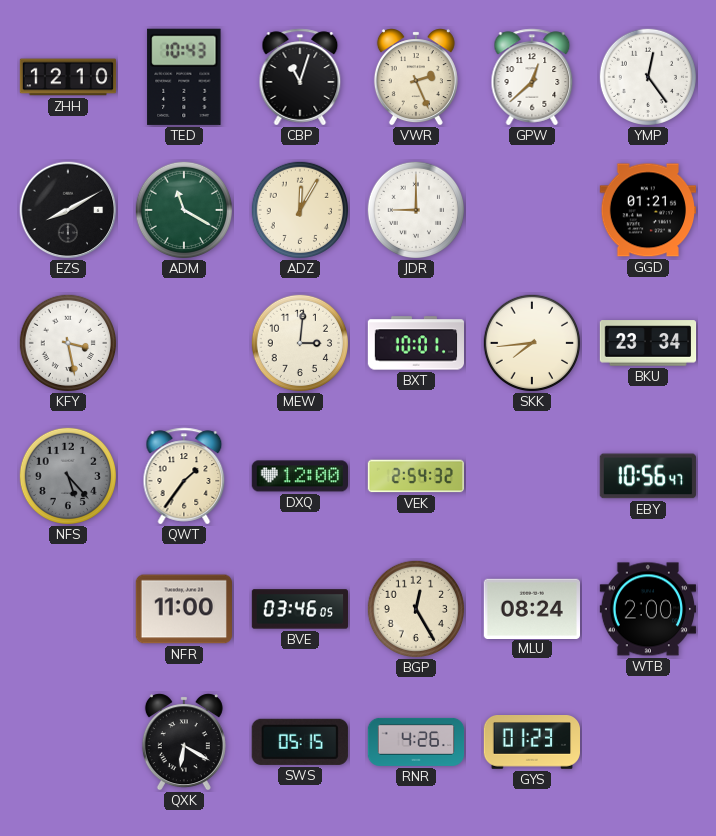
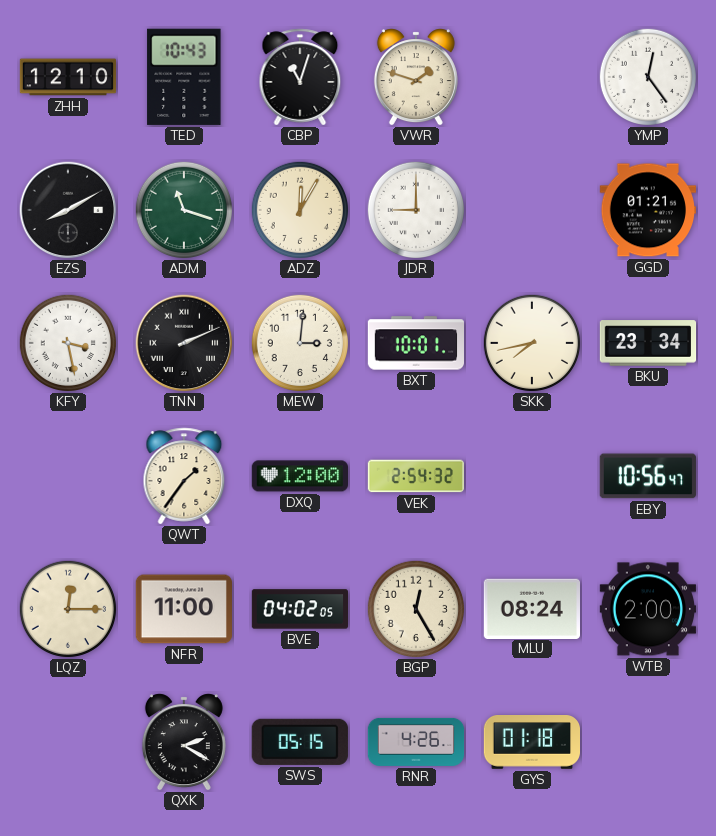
VWR: 2:26 -> 1:48
GPW: 12:38 -> none
ADM: 11:20 -> 11:18
TNN: none -> 2:11
SKK: 7:44 -> 7:43
NFS: 5:23 -> none
LQZ: none -> 12:15
BVE: 03:46 -> 04:02
QXK: 6:20 -> 2:20
GYS: 01:23 -> 01:18
